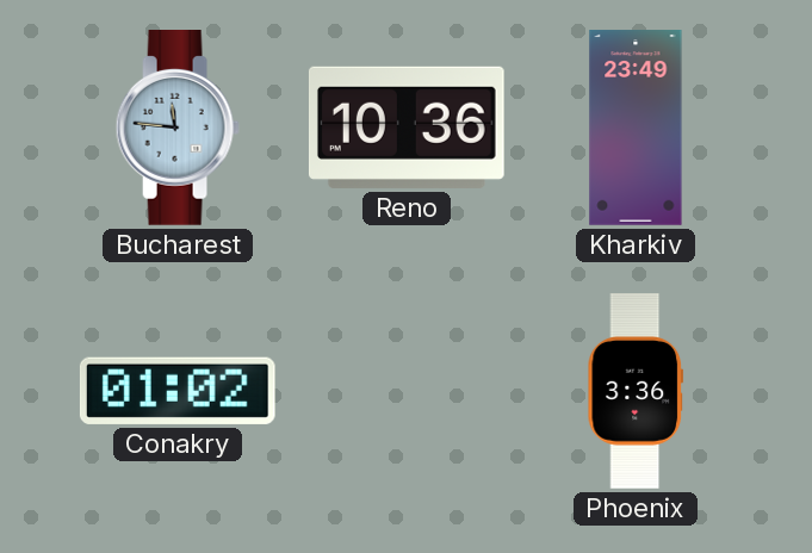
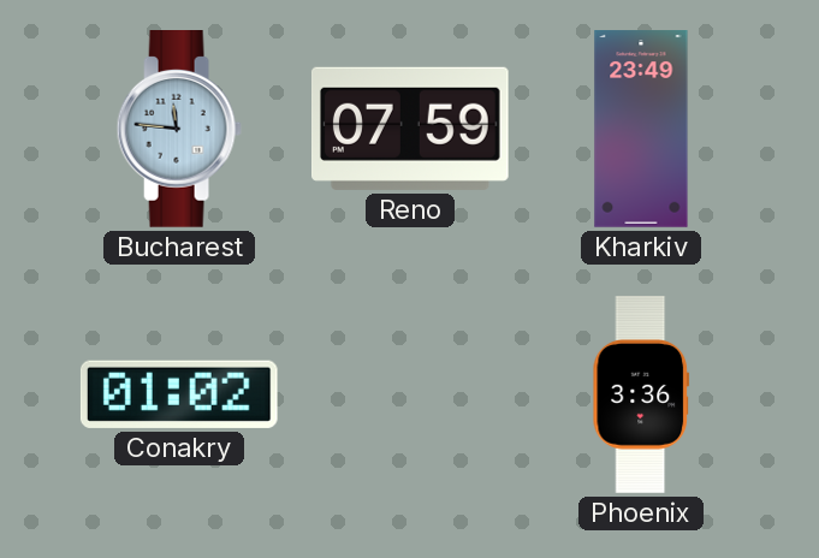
Reno: 10:36 -> 07:59
